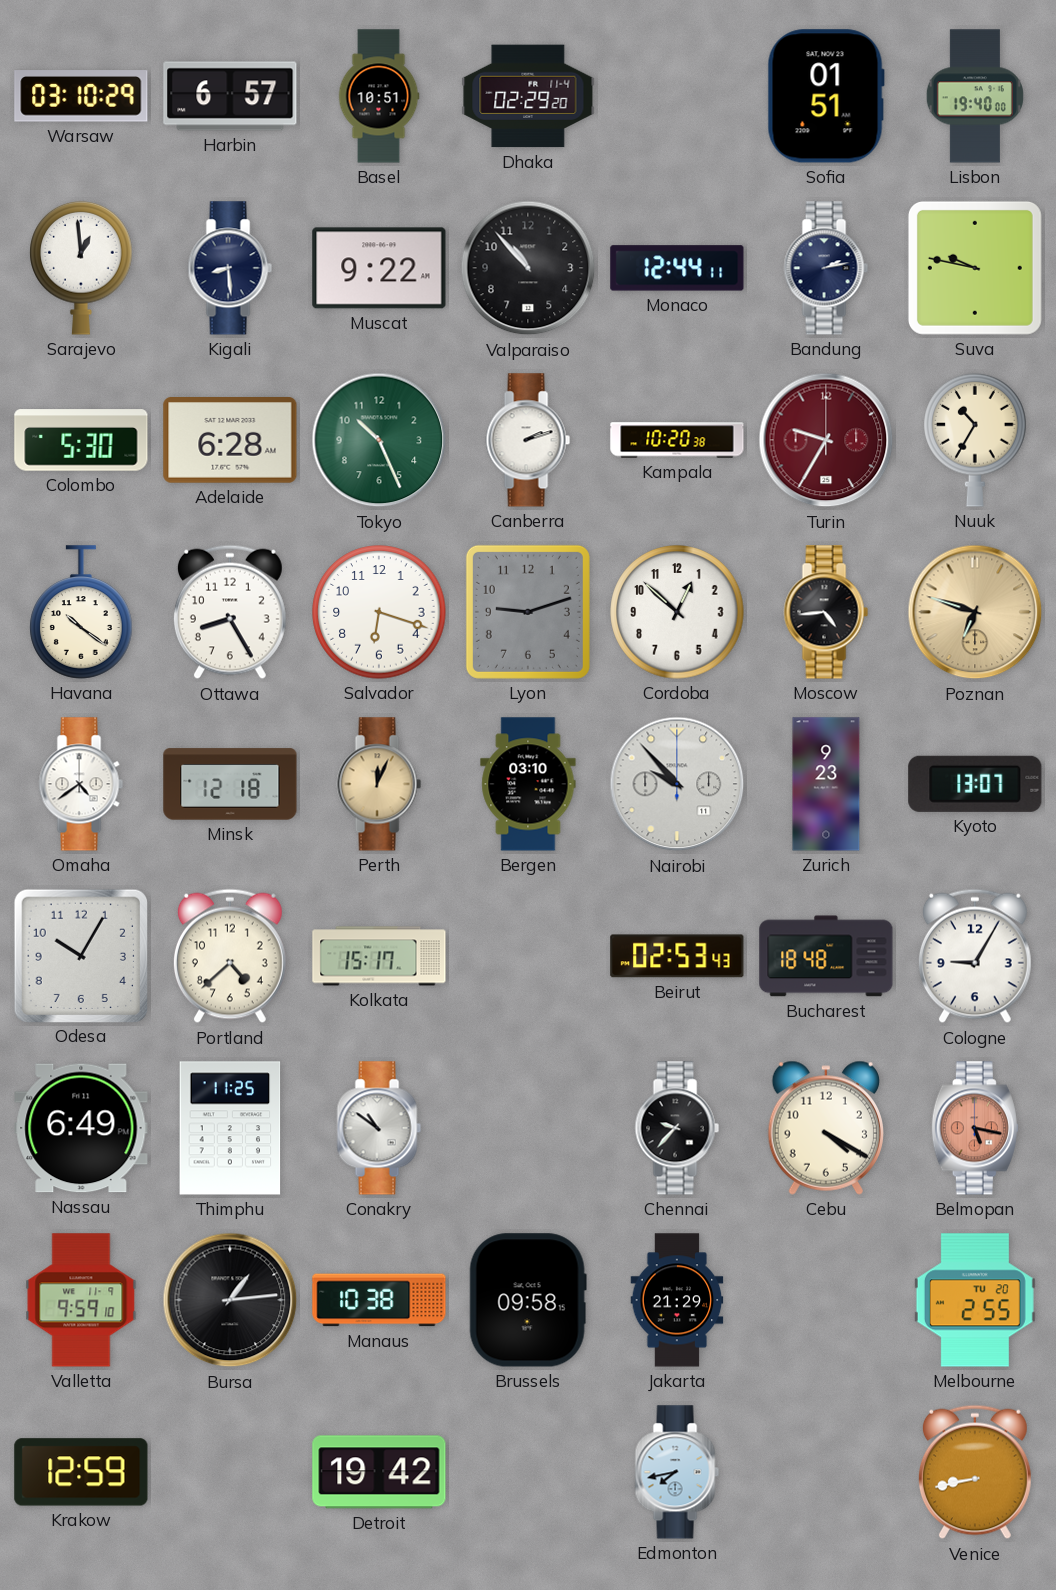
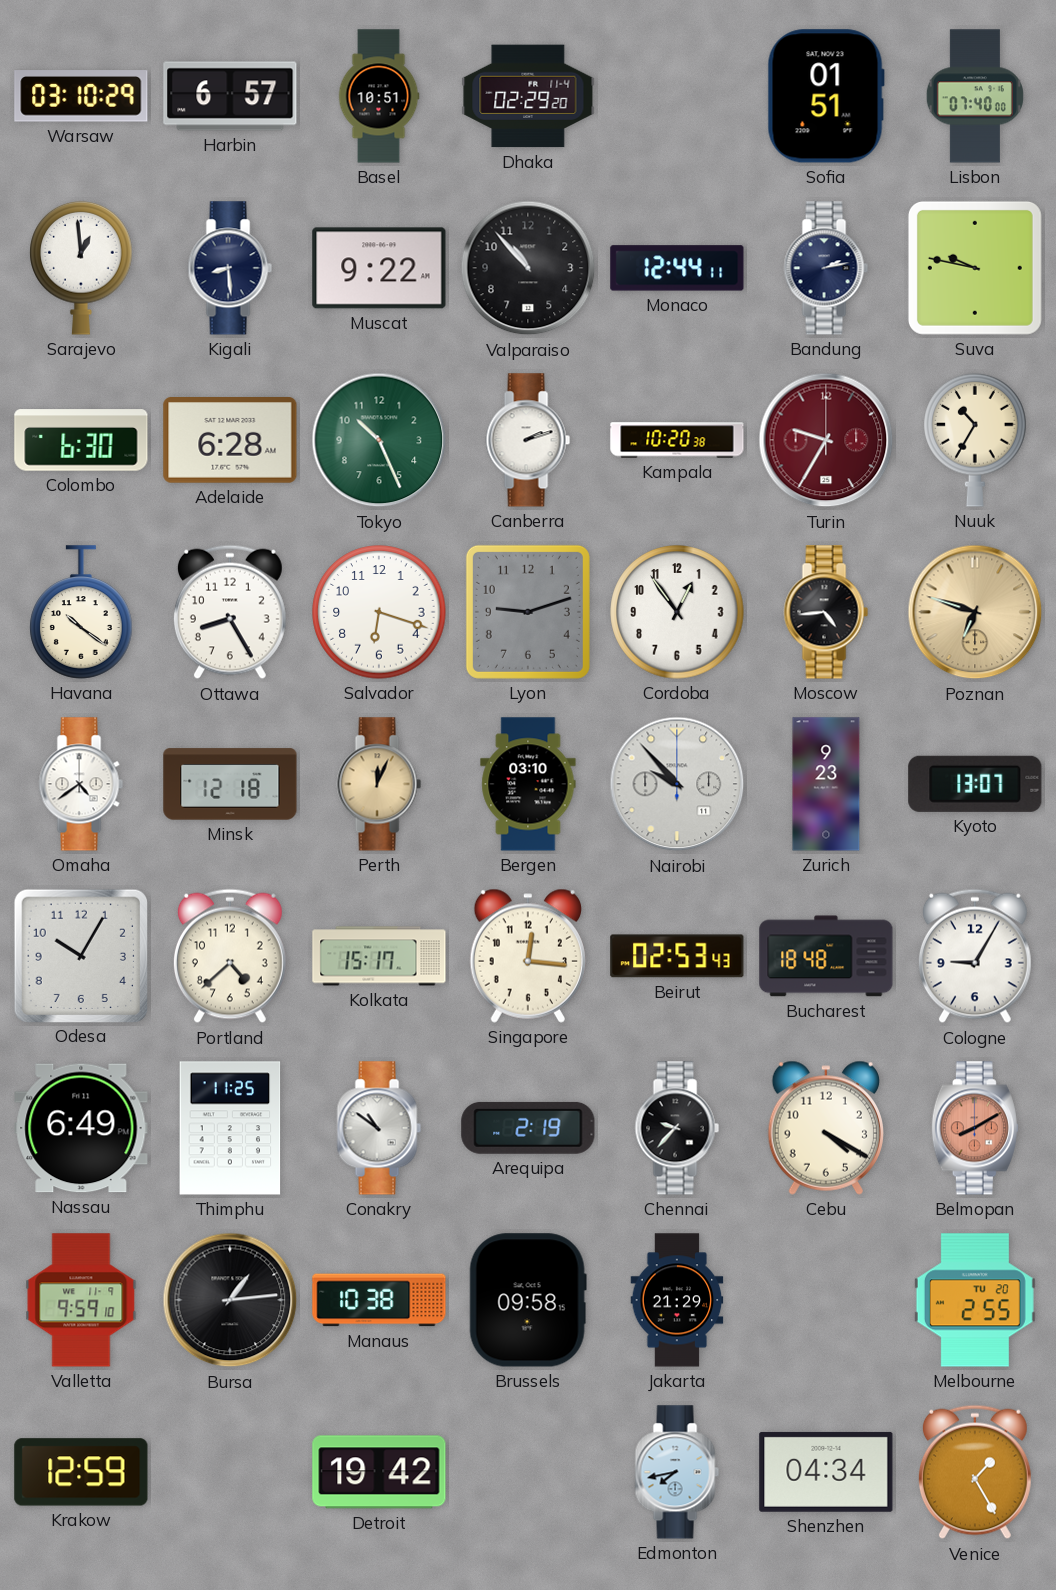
Lisbon: 19:40 -> 07:40
Colombo: 5:30 -> 6:30
Cordoba: 12:52 -> 12:54
Singapore: none -> 12:16
Arequipa: none -> 2:19
Belmopan: 5:17 -> 8:10
Shenzhen: none -> 04:34
Venice: 8:43 -> 1:25
